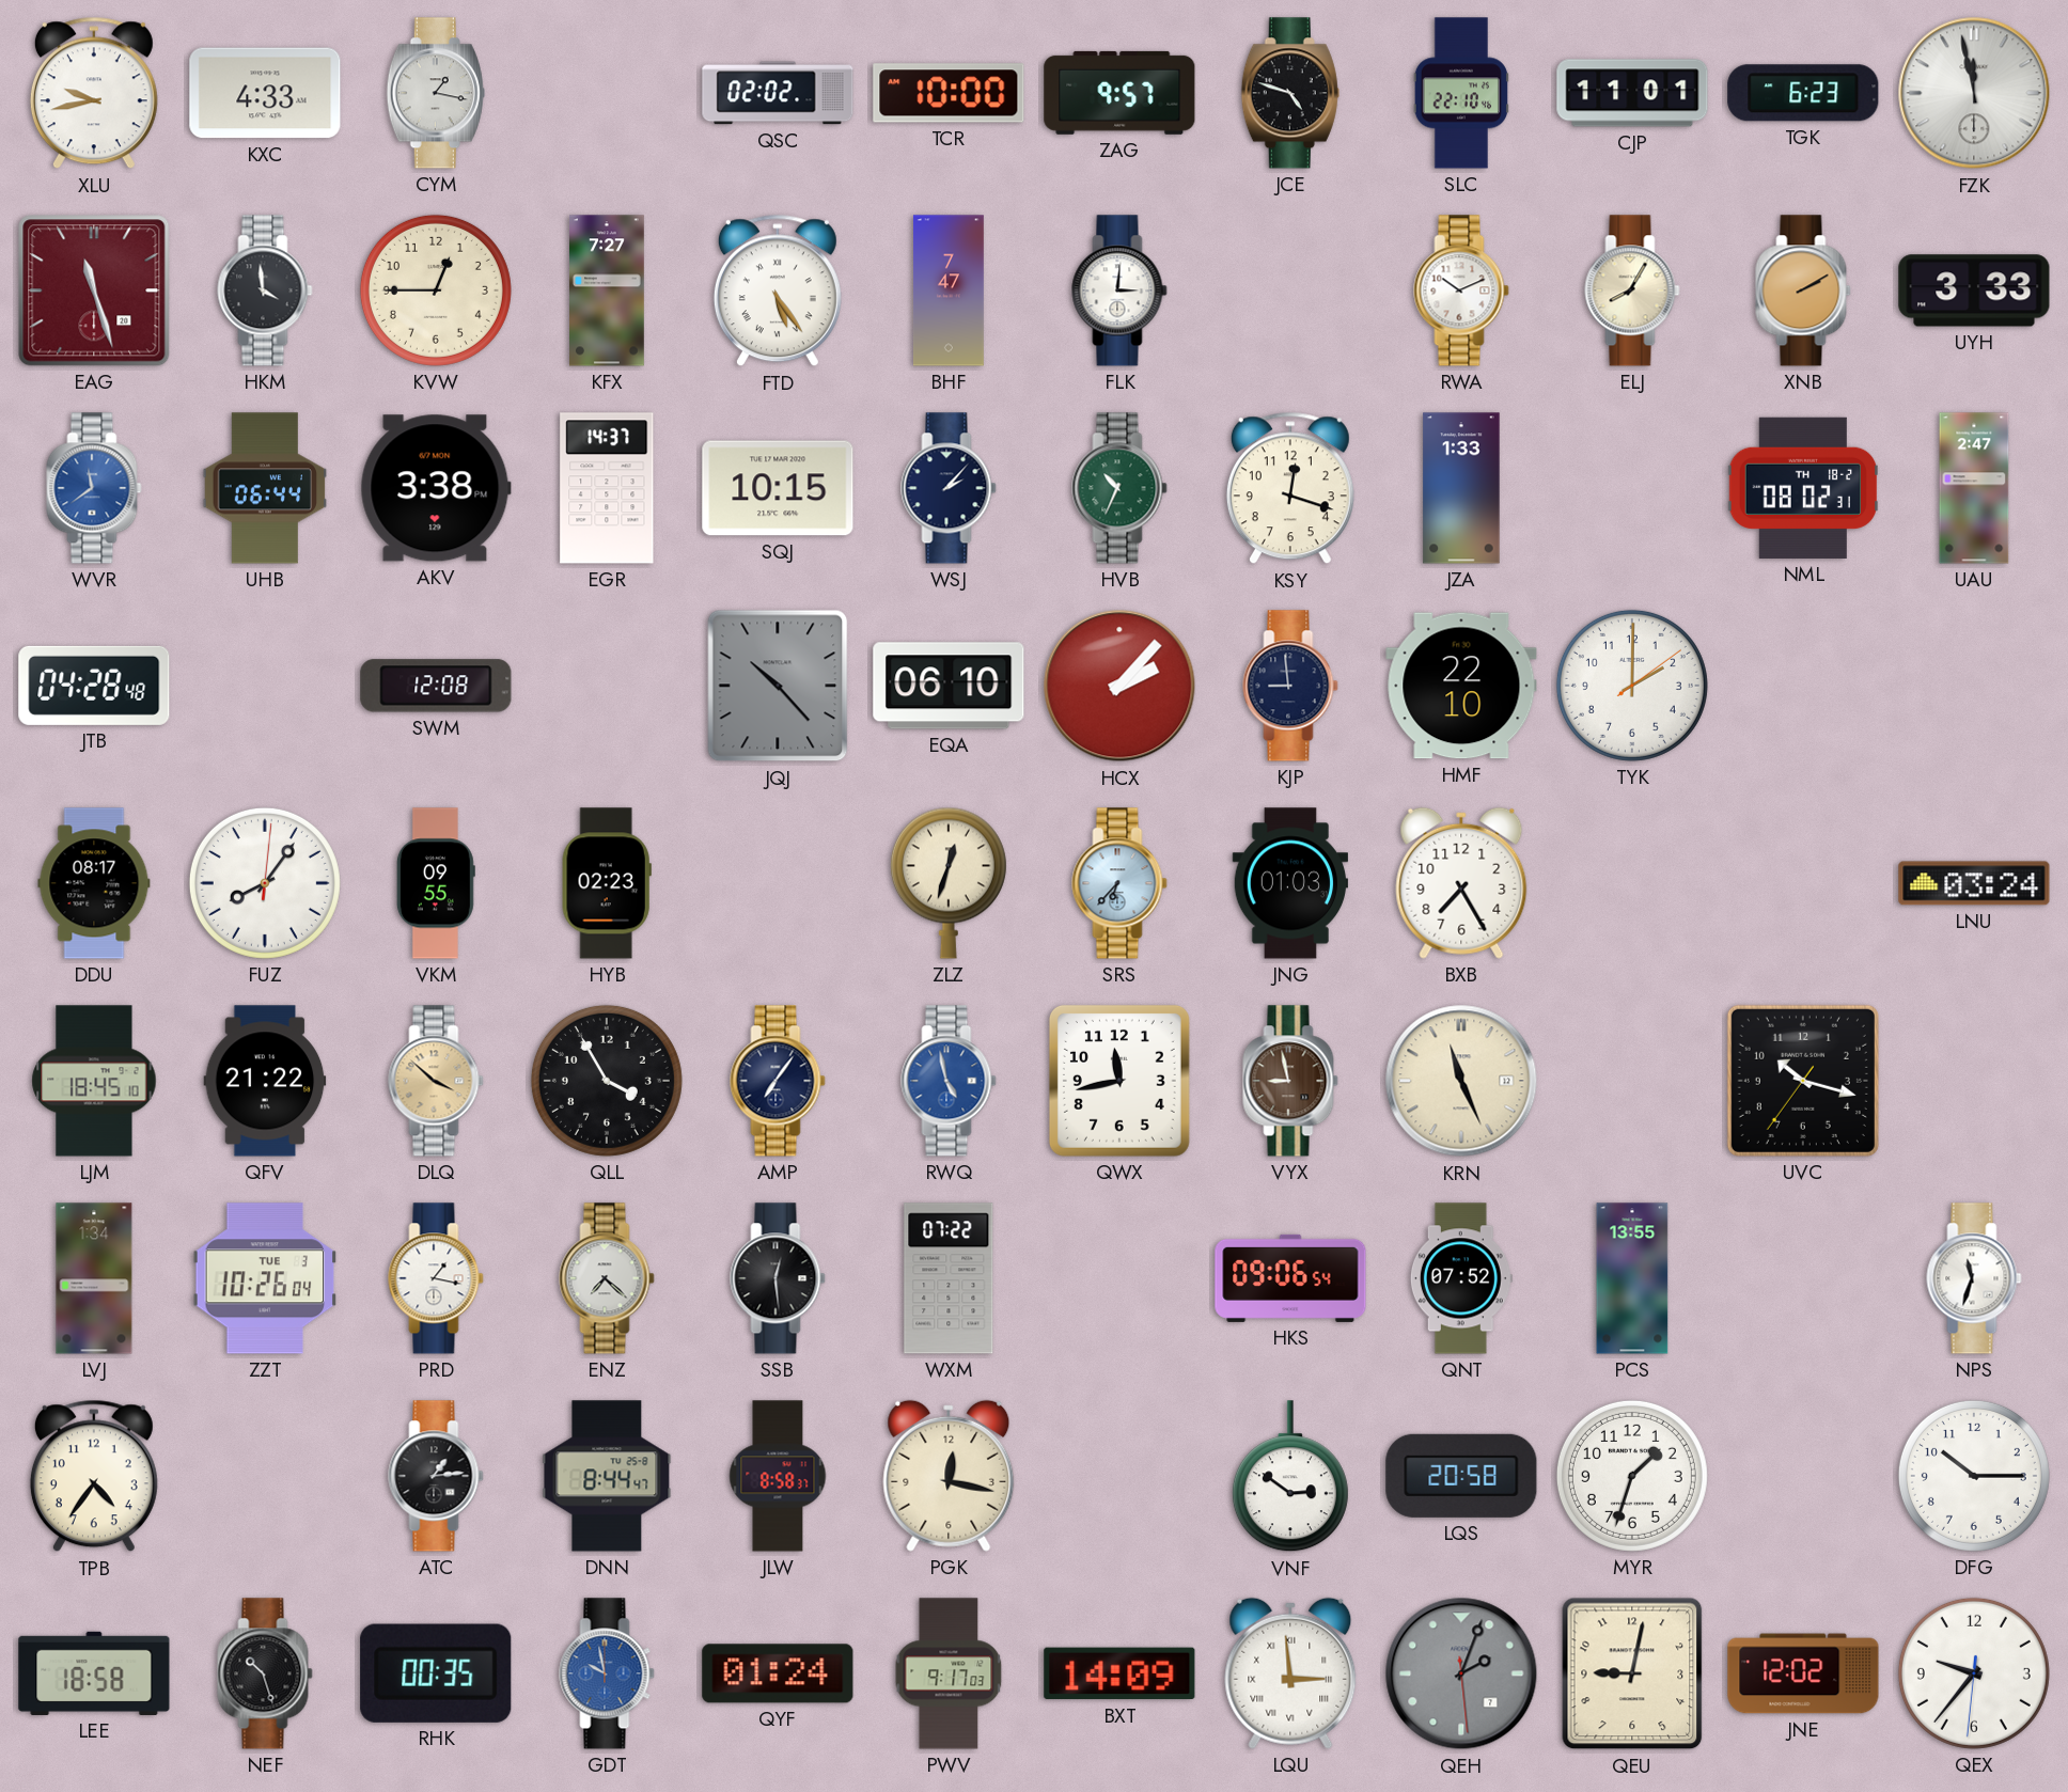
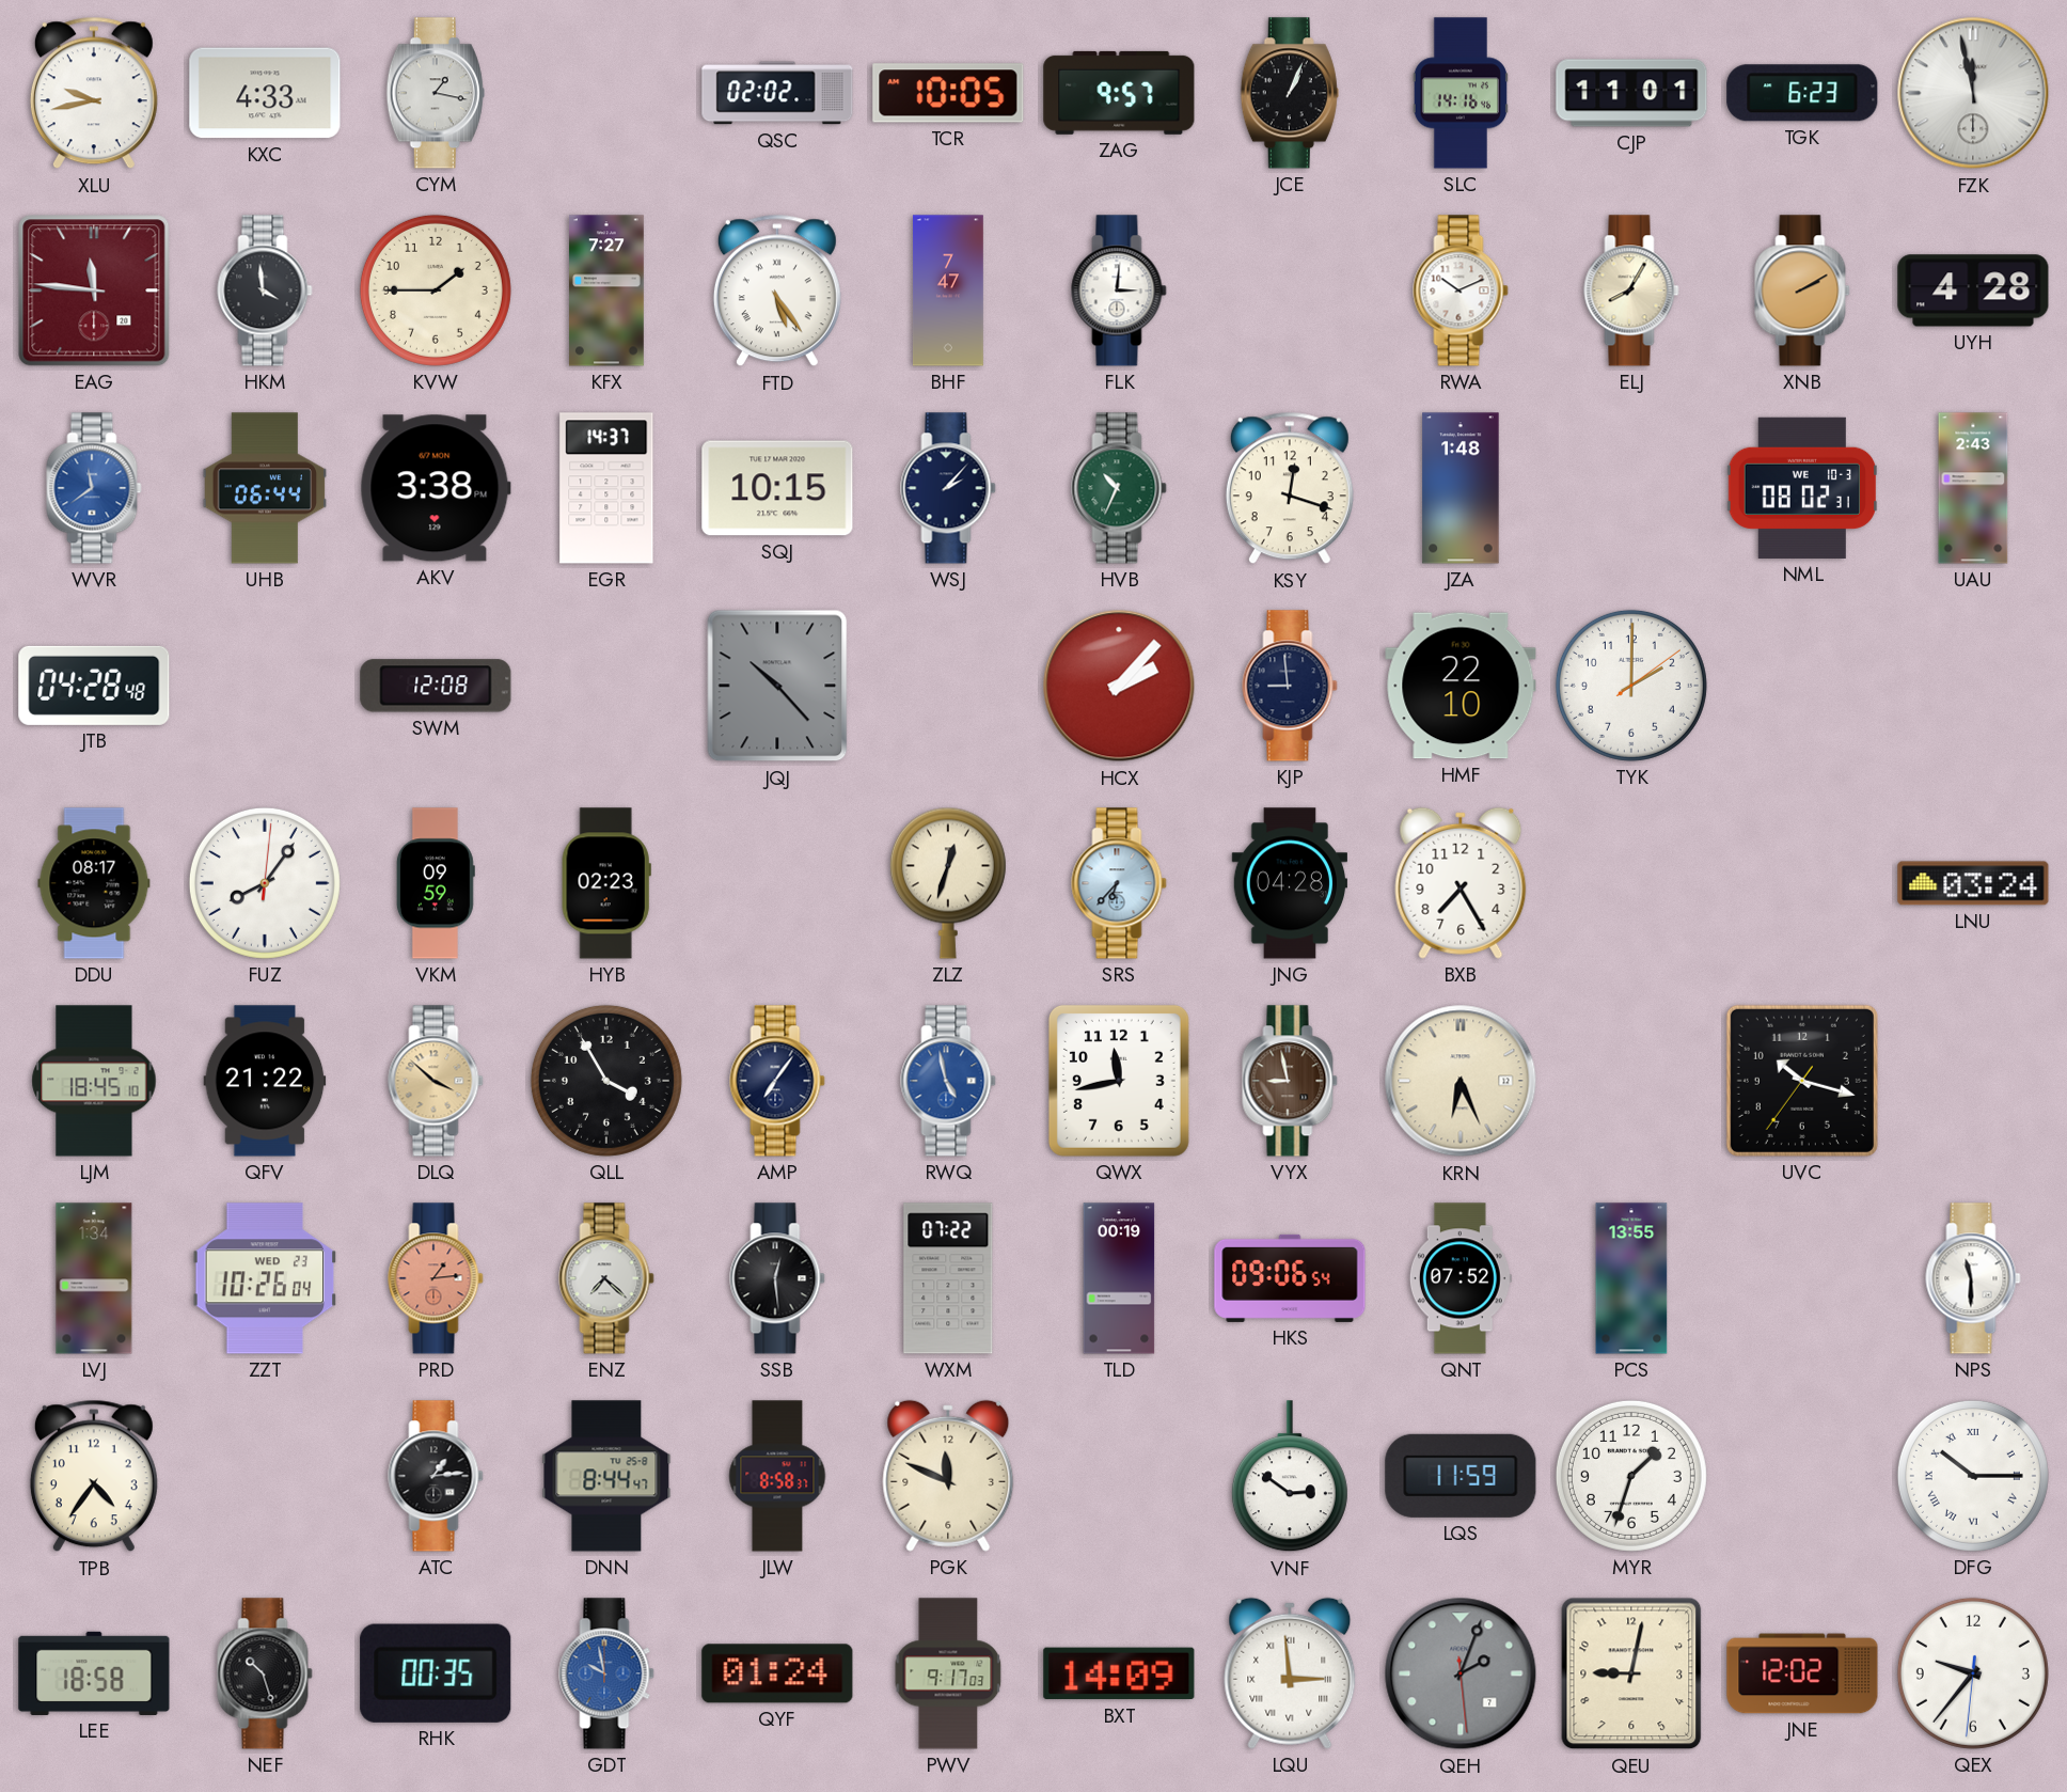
TCR: 10:00 -> 10:05
JCE: 4:48 -> 1:04
SLC: 22:10 -> 14:16
EAG: 11:27 -> 11:46
KVW: 12:45 -> 1:45
UYH: 3:33 -> 4:28
JZA: 1:33 -> 1:48
NML date: TH 18-2 -> WE 10-3
UAU: 2:47 -> 2:43
EQA: 06:10 -> none
VKM: 09:55 -> 09:59
JNG: 01:03 -> 04:28
KRN: 11:26 -> 6:26
ZZT date: TUE 3 -> WED 23
PRD: 1:17 -> 1:14
PRD dial: white -> salmon
TLD: none -> 00:19
NPS: 11:33 -> 11:30
PGK: 12:17 -> 11:49
LQS: 20:58 -> 11:59
DFG numerals: Arabic -> Roman
